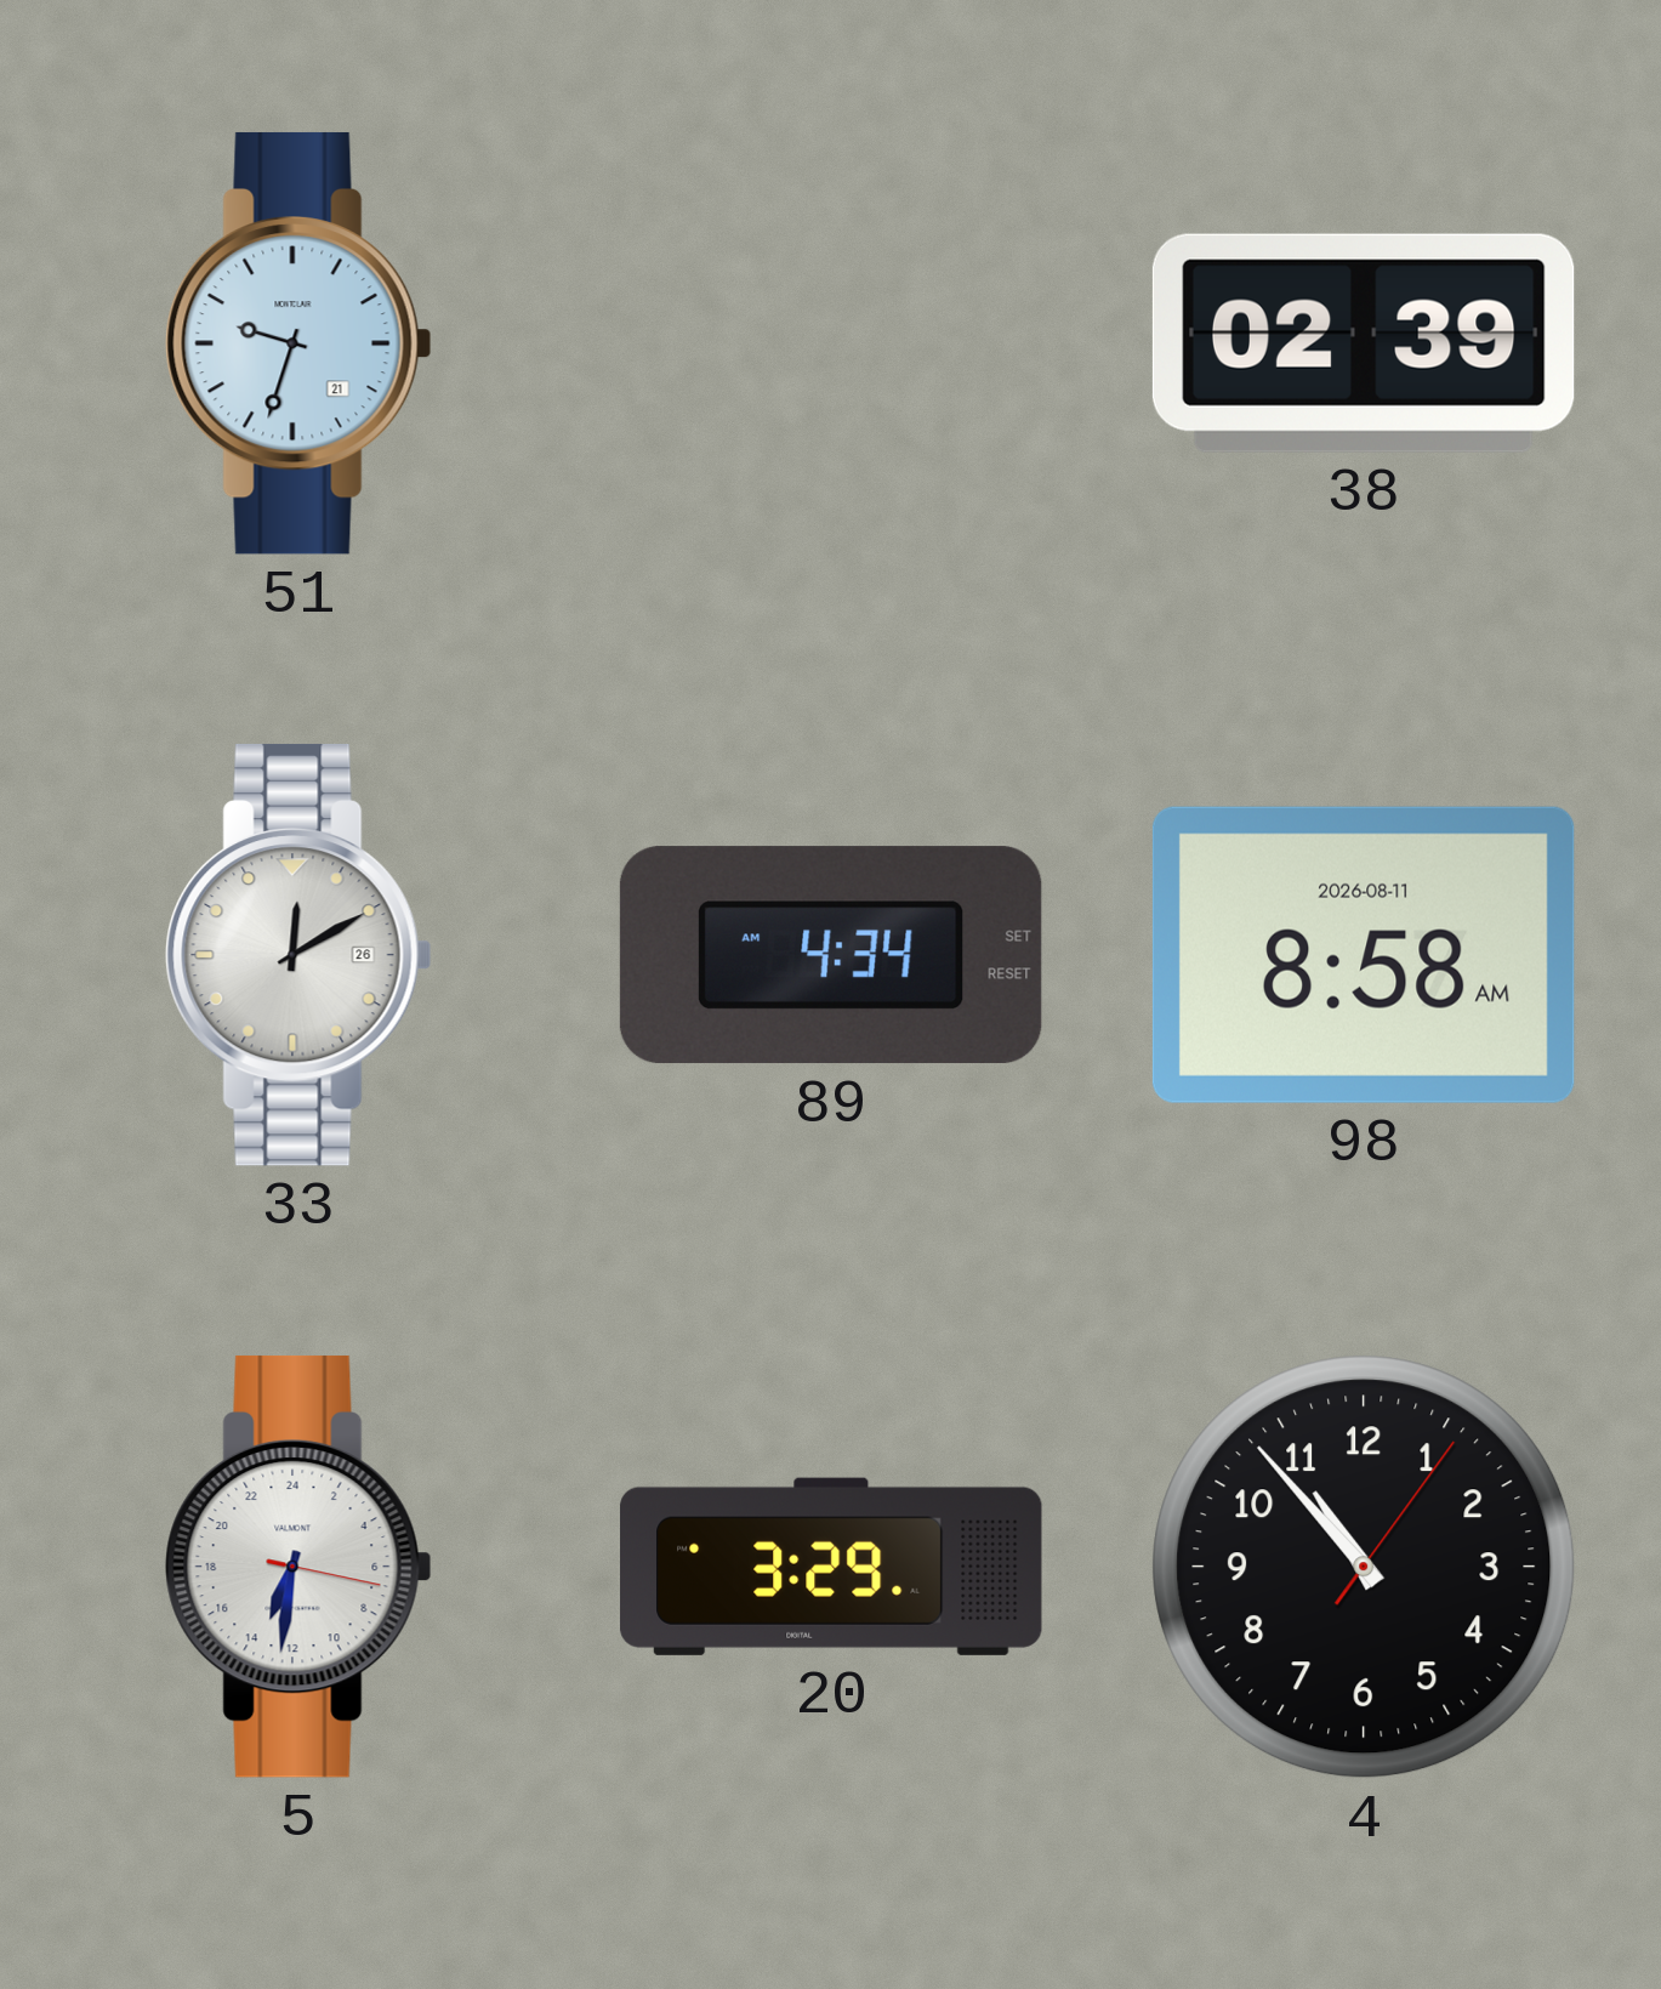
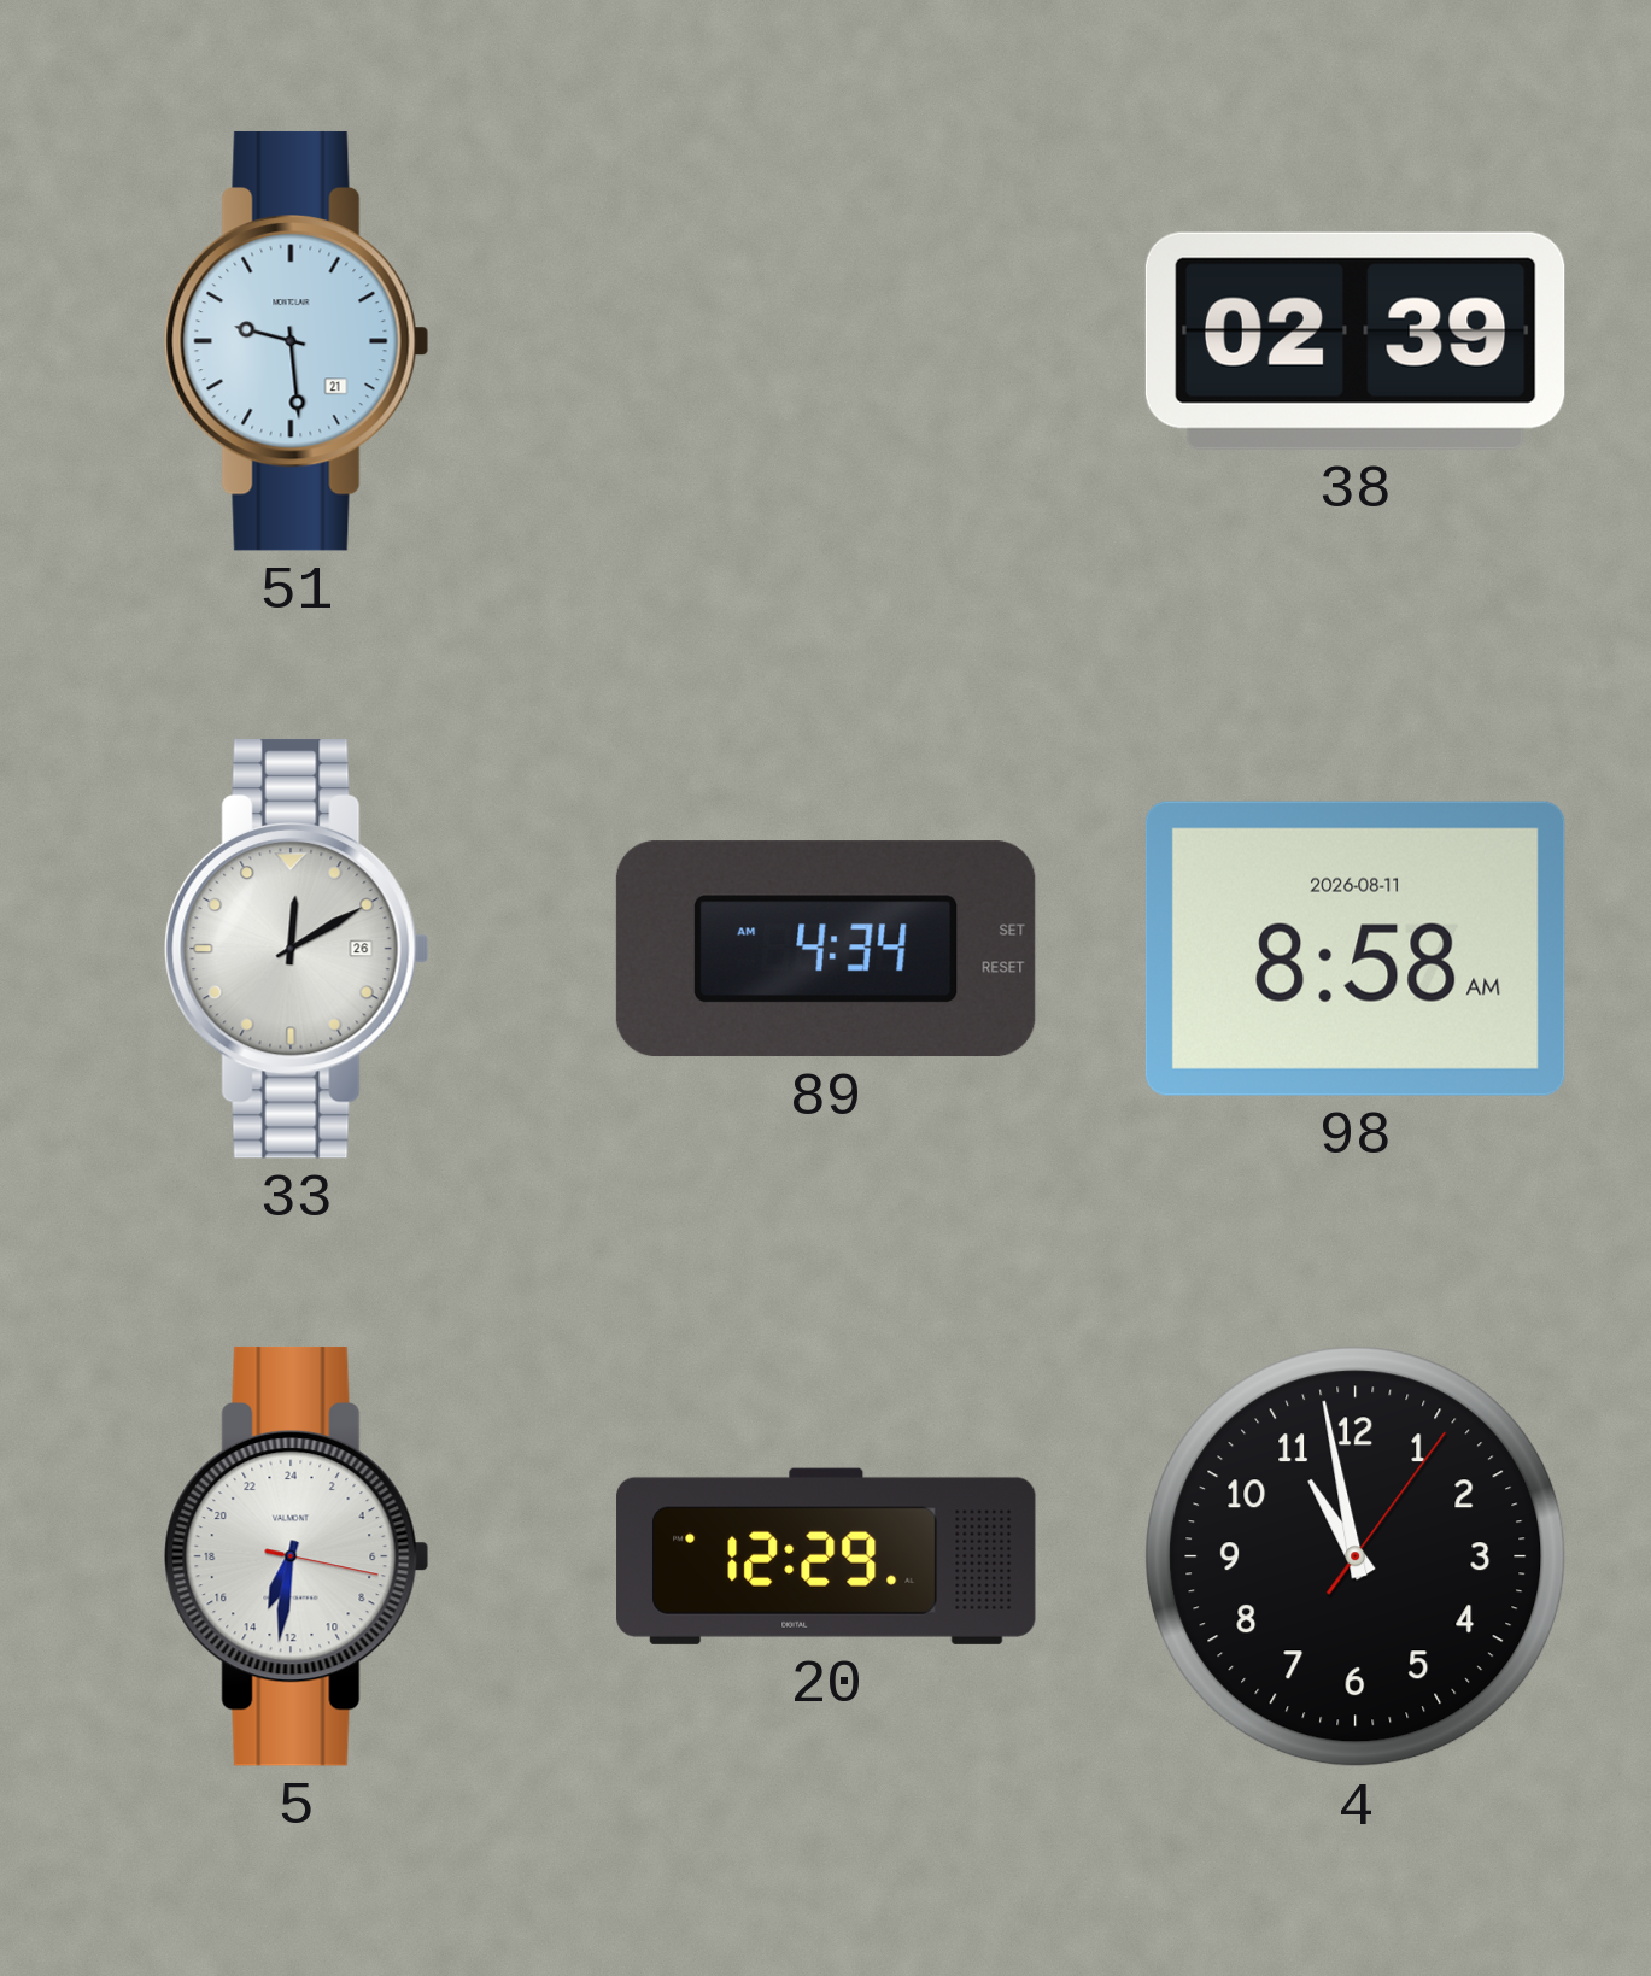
51: 9:33 -> 9:29
20: 3:29 -> 12:29
4: 10:53 -> 10:58
